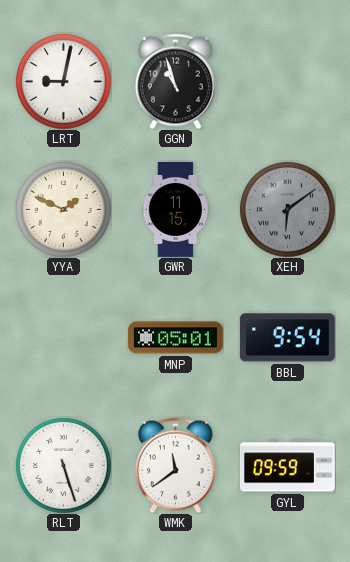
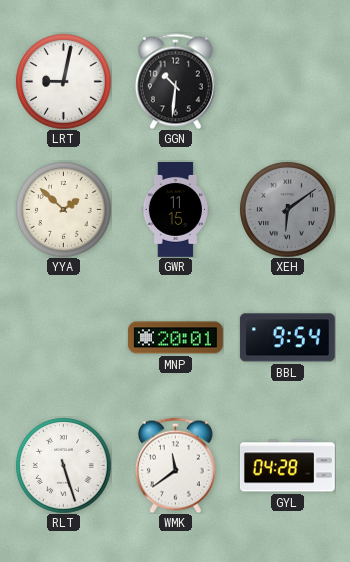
GGN: 10:57 -> 10:31
YYA: 1:49 -> 1:52
MNP: 05:01 -> 20:01
GYL: 09:59 -> 04:28
